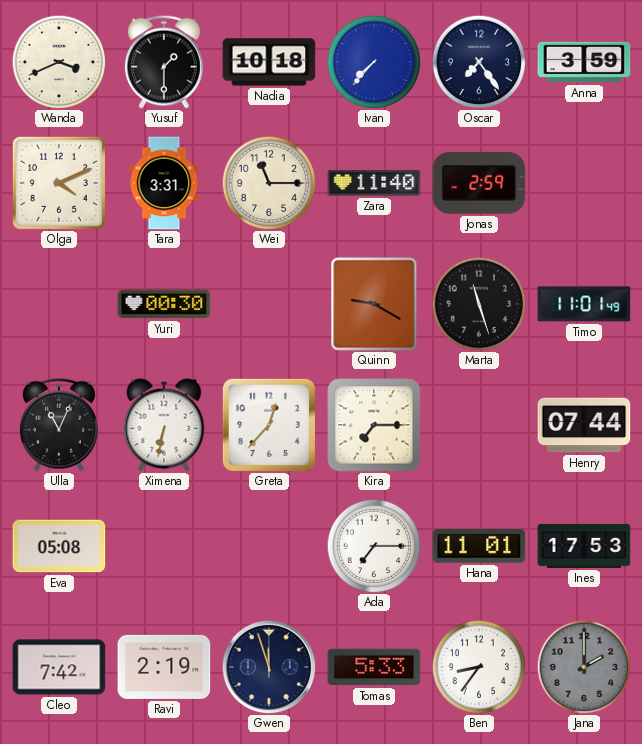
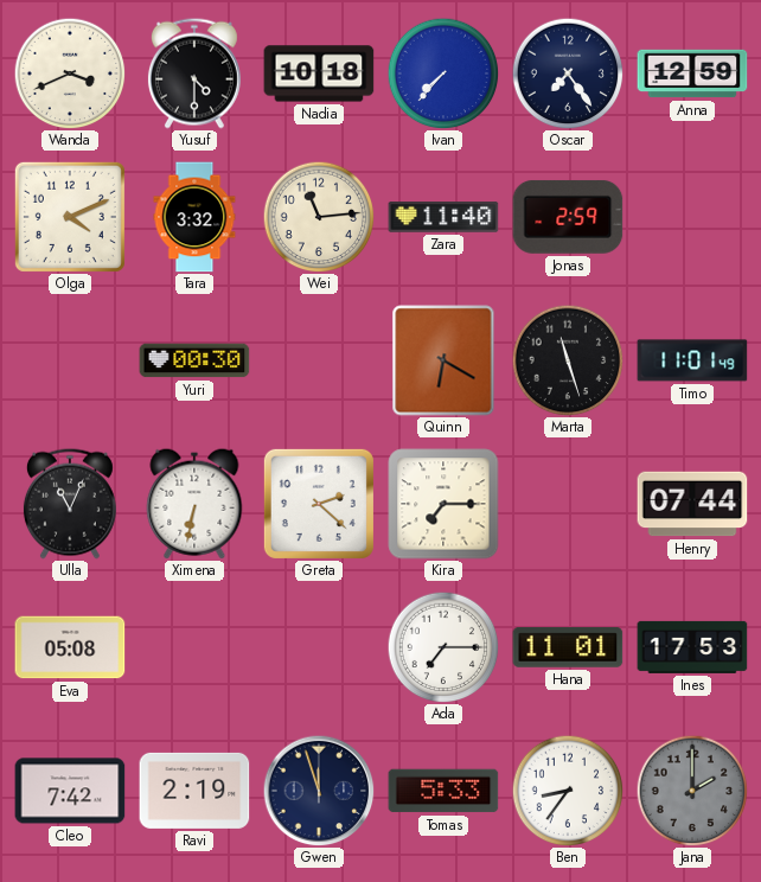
Yusuf: 1:30 -> 4:30
Anna: 3:59 -> 12:59
Tara: 3:31 -> 3:32
Wei: 11:15 -> 11:14
Quinn: 9:20 -> 6:20
Greta: 12:37 -> 2:22
